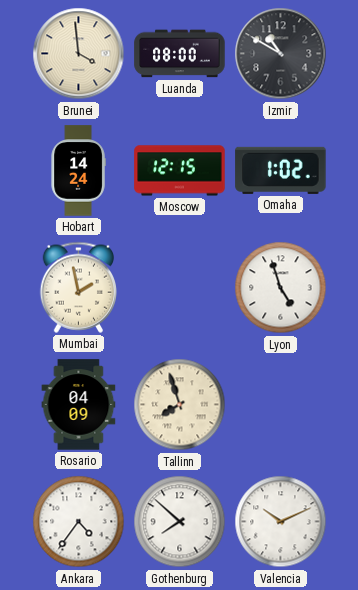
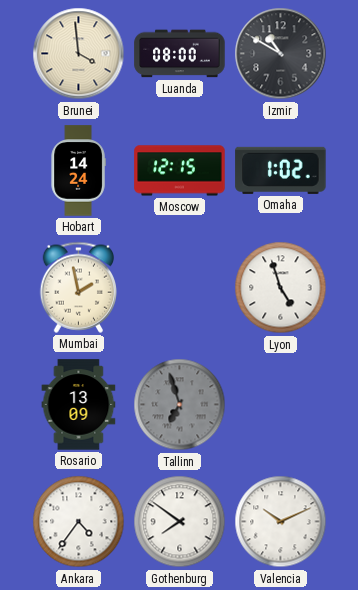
Rosario: 04:09 -> 13:09
Tallinn: 7:57 -> 6:57
Tallinn dial: cream -> grey
Gothenburg: 7:52 -> 7:51
